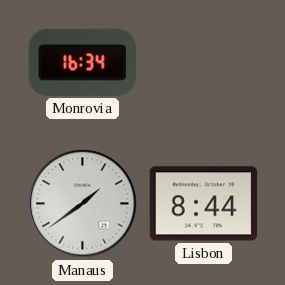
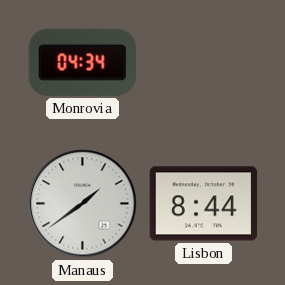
Monrovia: 16:34 -> 04:34
